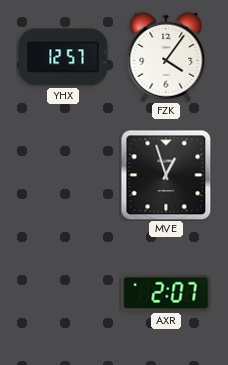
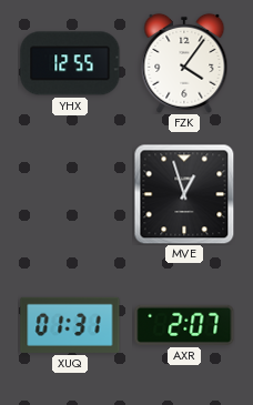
YHX: 12:57 -> 12:55
XUQ: none -> 01:31
